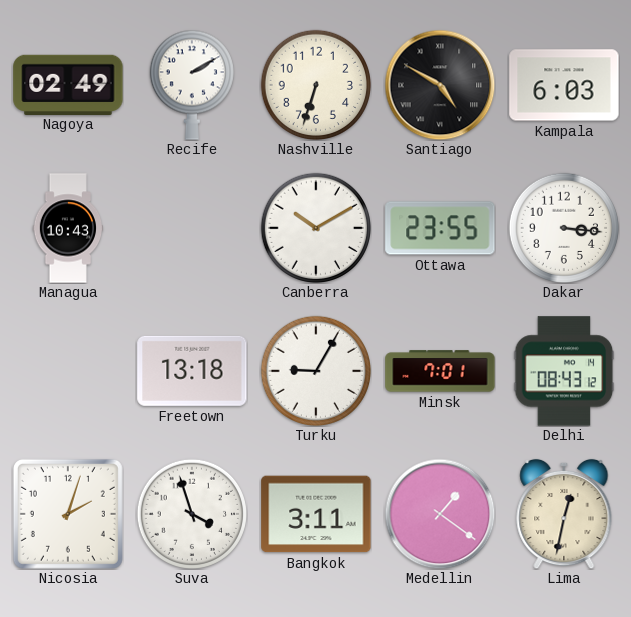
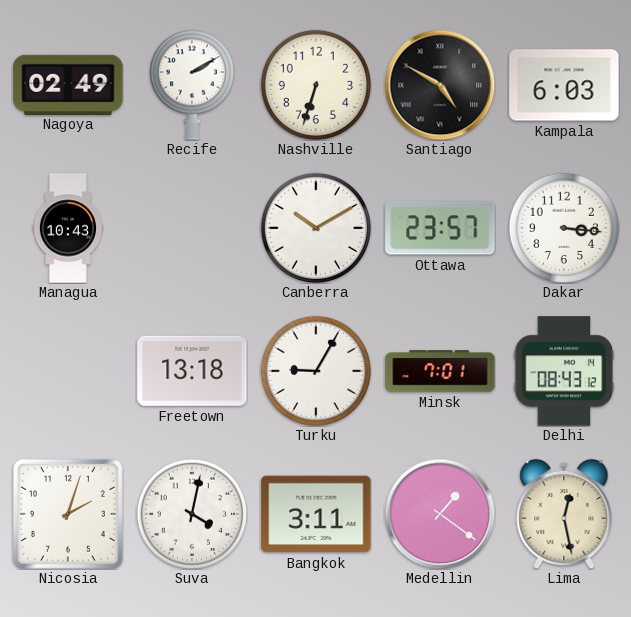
Ottawa: 23:55 -> 23:57
Suva: 3:57 -> 4:02
Lima: 12:32 -> 12:28
